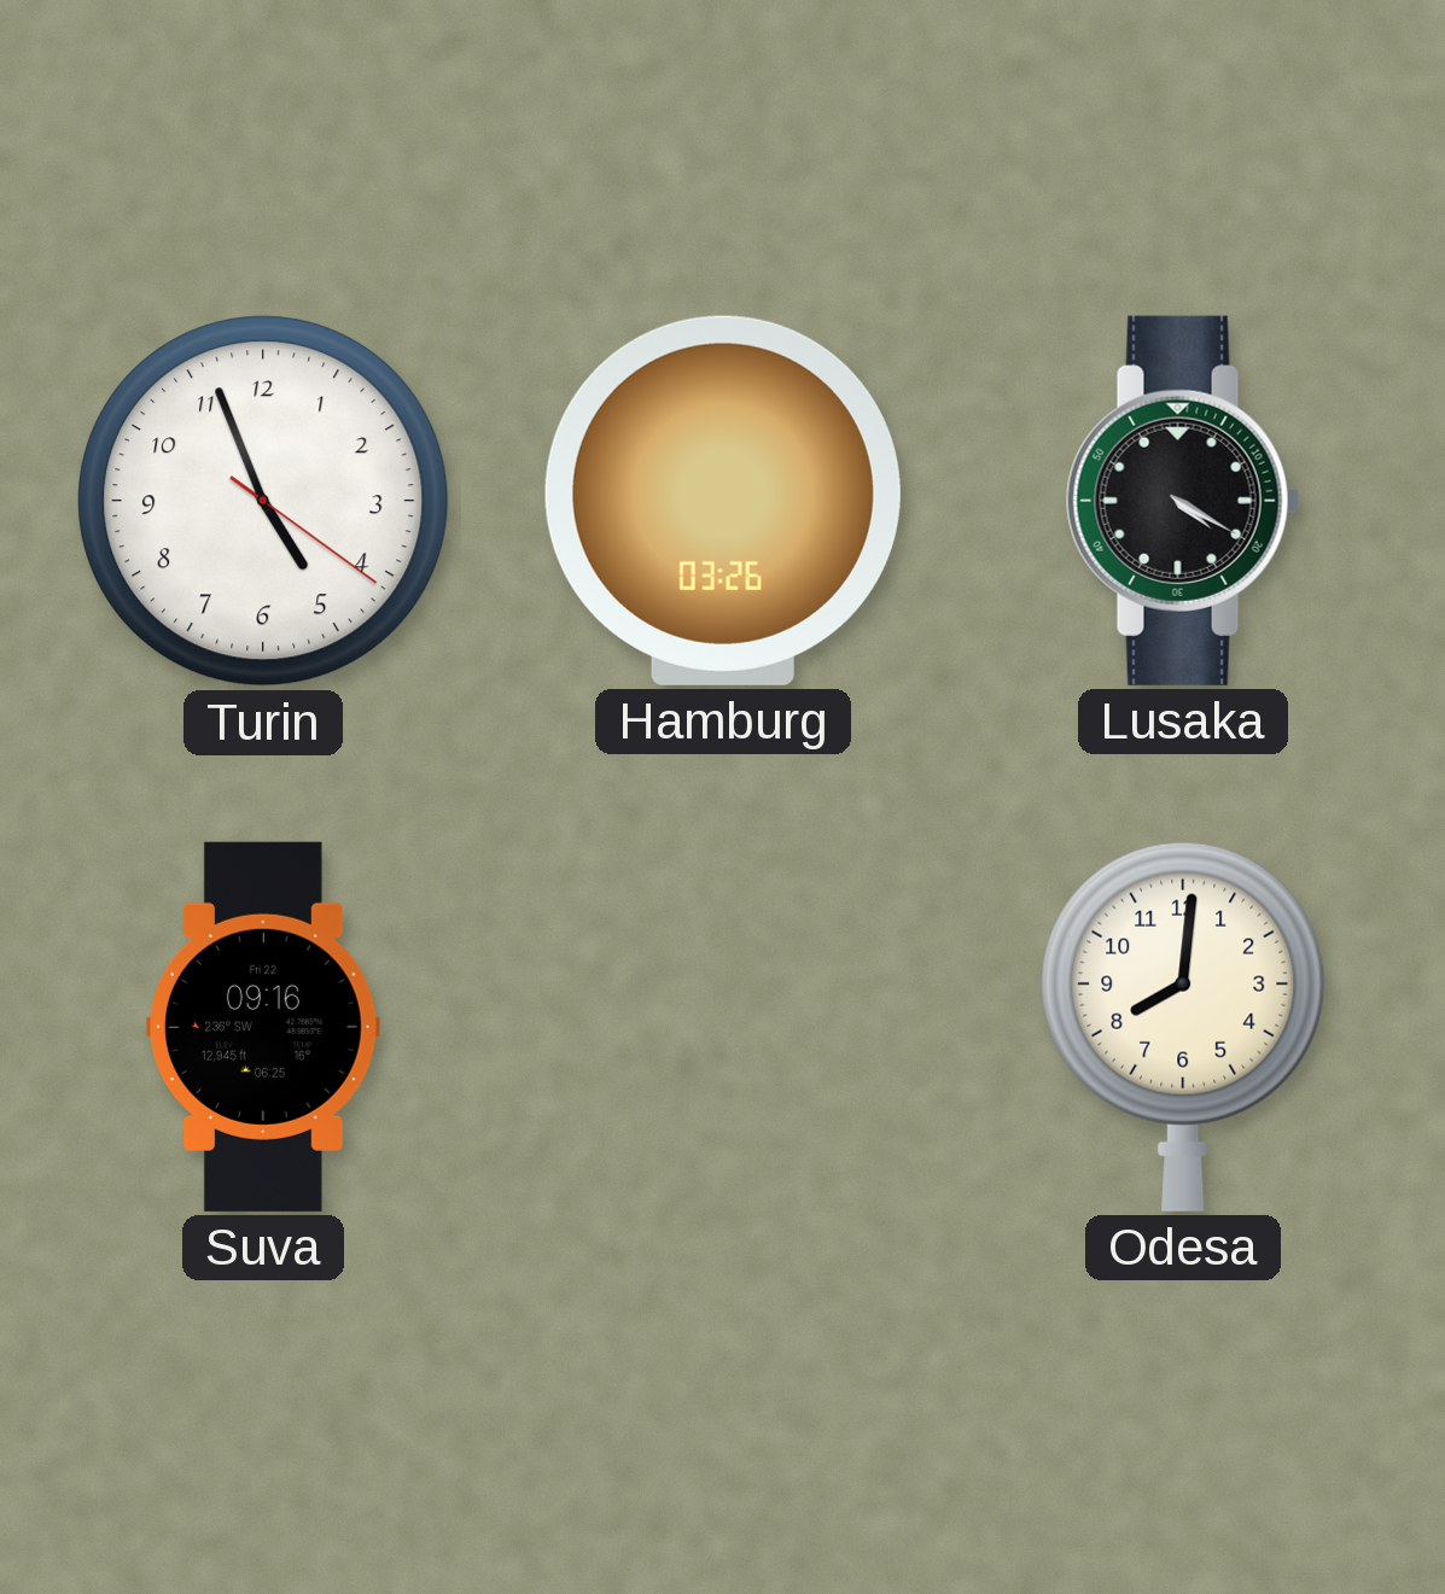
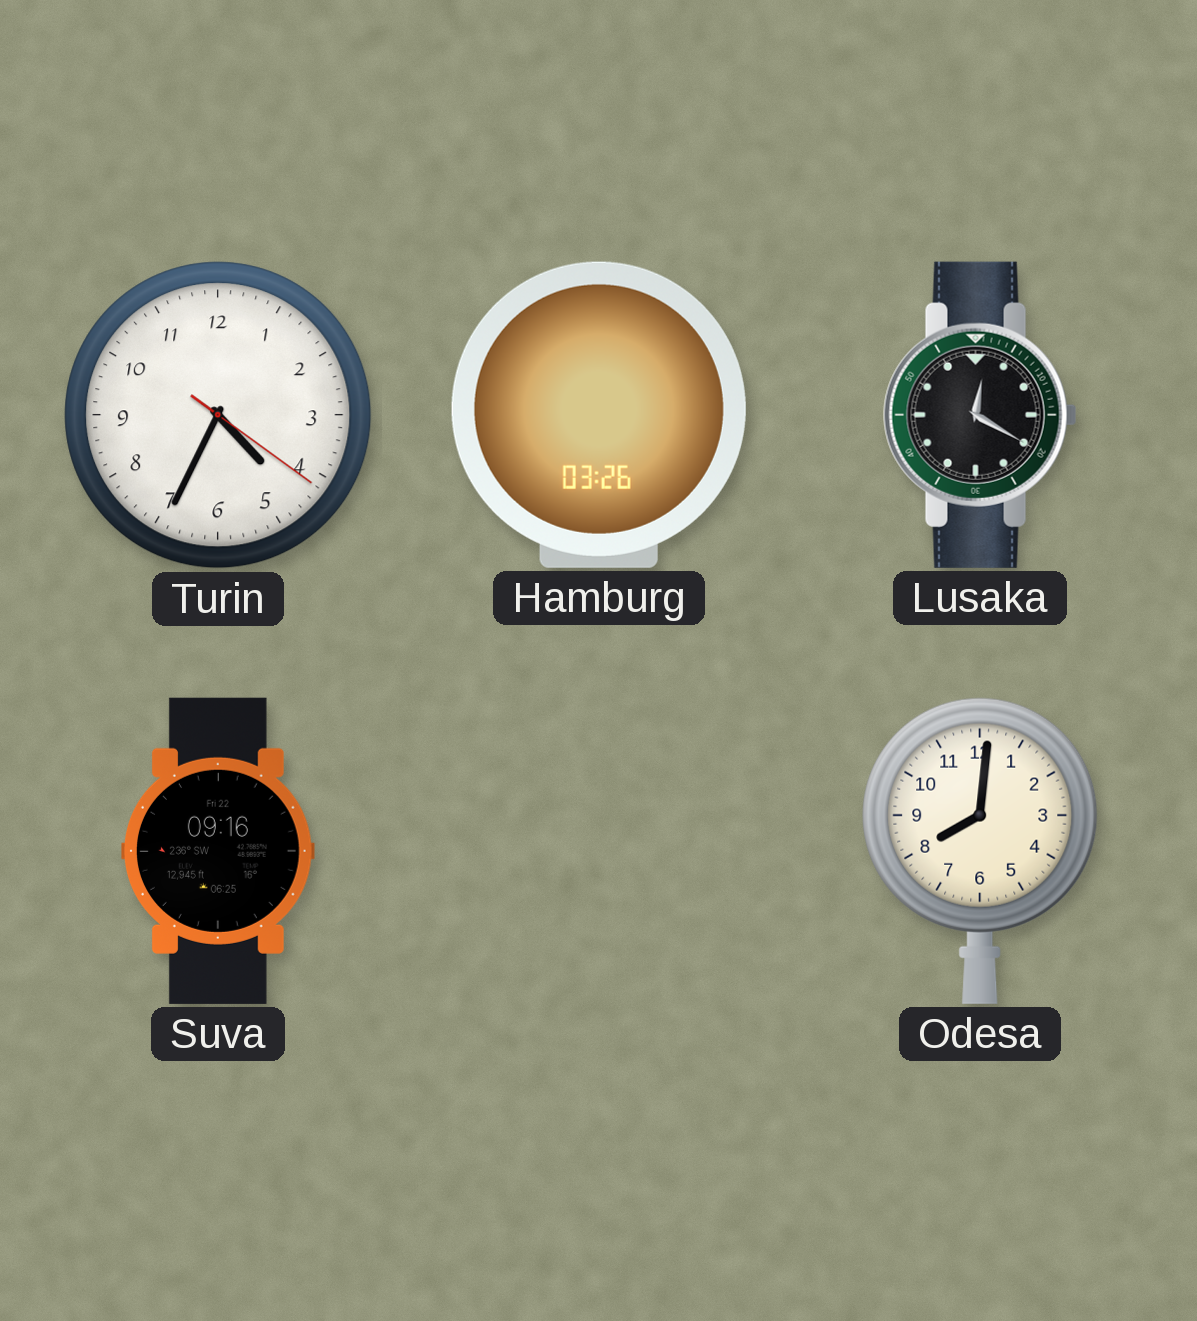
Turin: 4:56 -> 4:34
Lusaka: 4:20 -> 12:20
